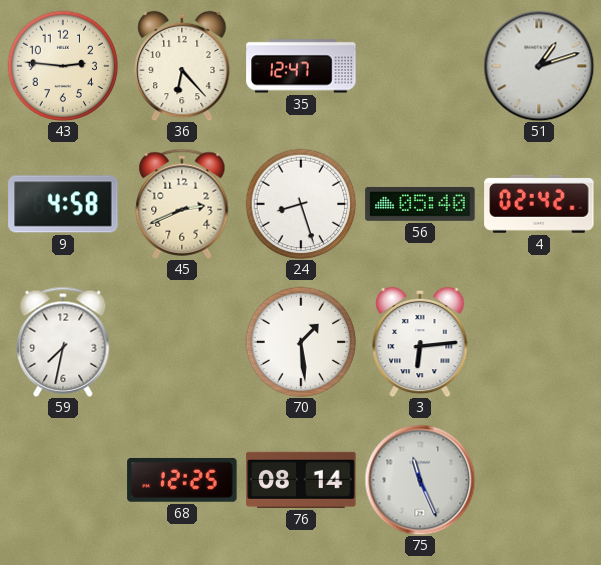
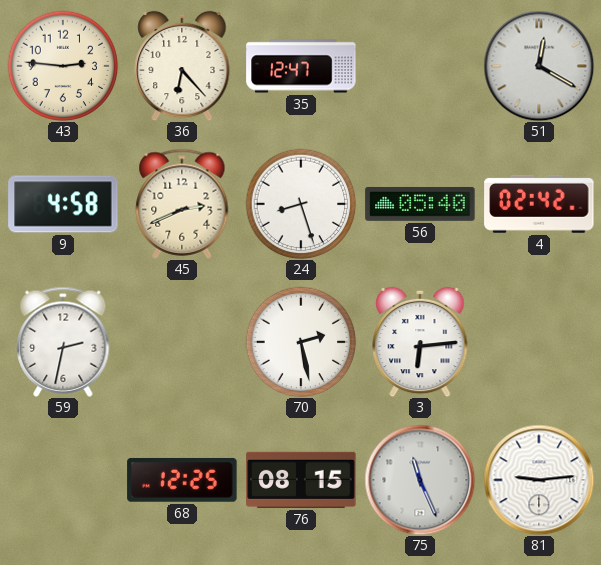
51: 1:12 -> 12:20
59: 7:32 -> 2:32
70: 1:29 -> 2:28
76: 08:14 -> 08:15
81: none -> 9:14
